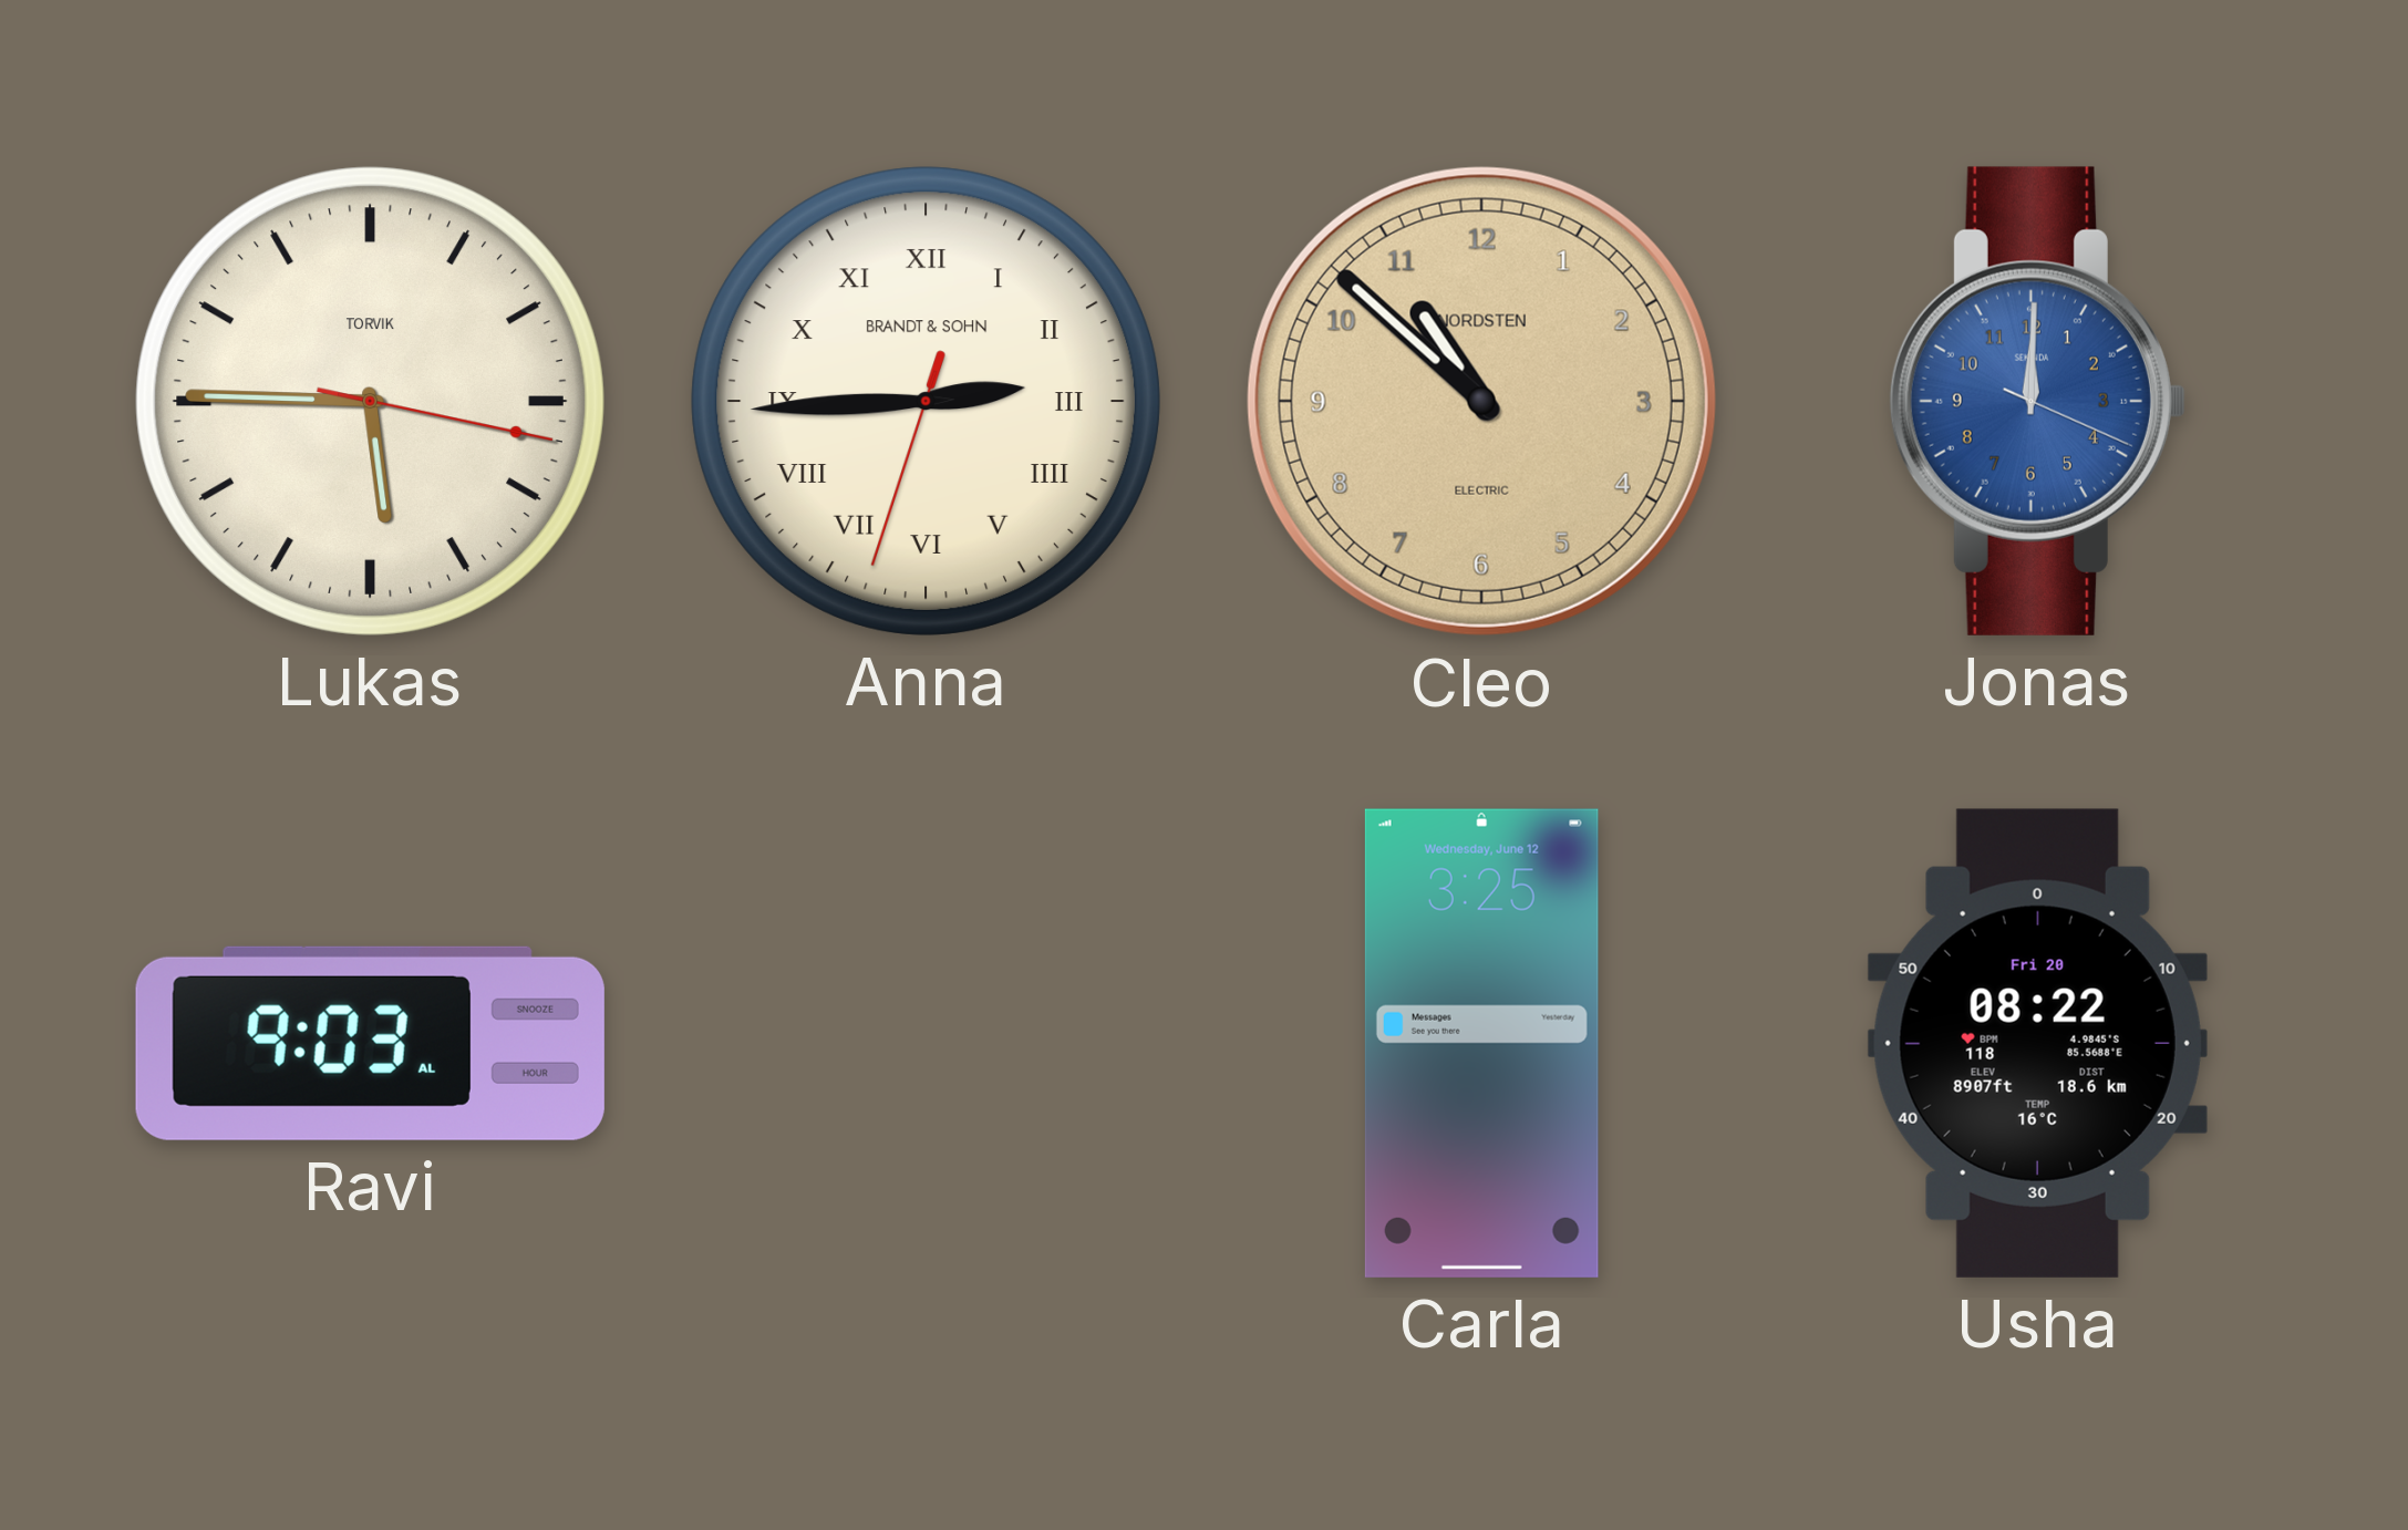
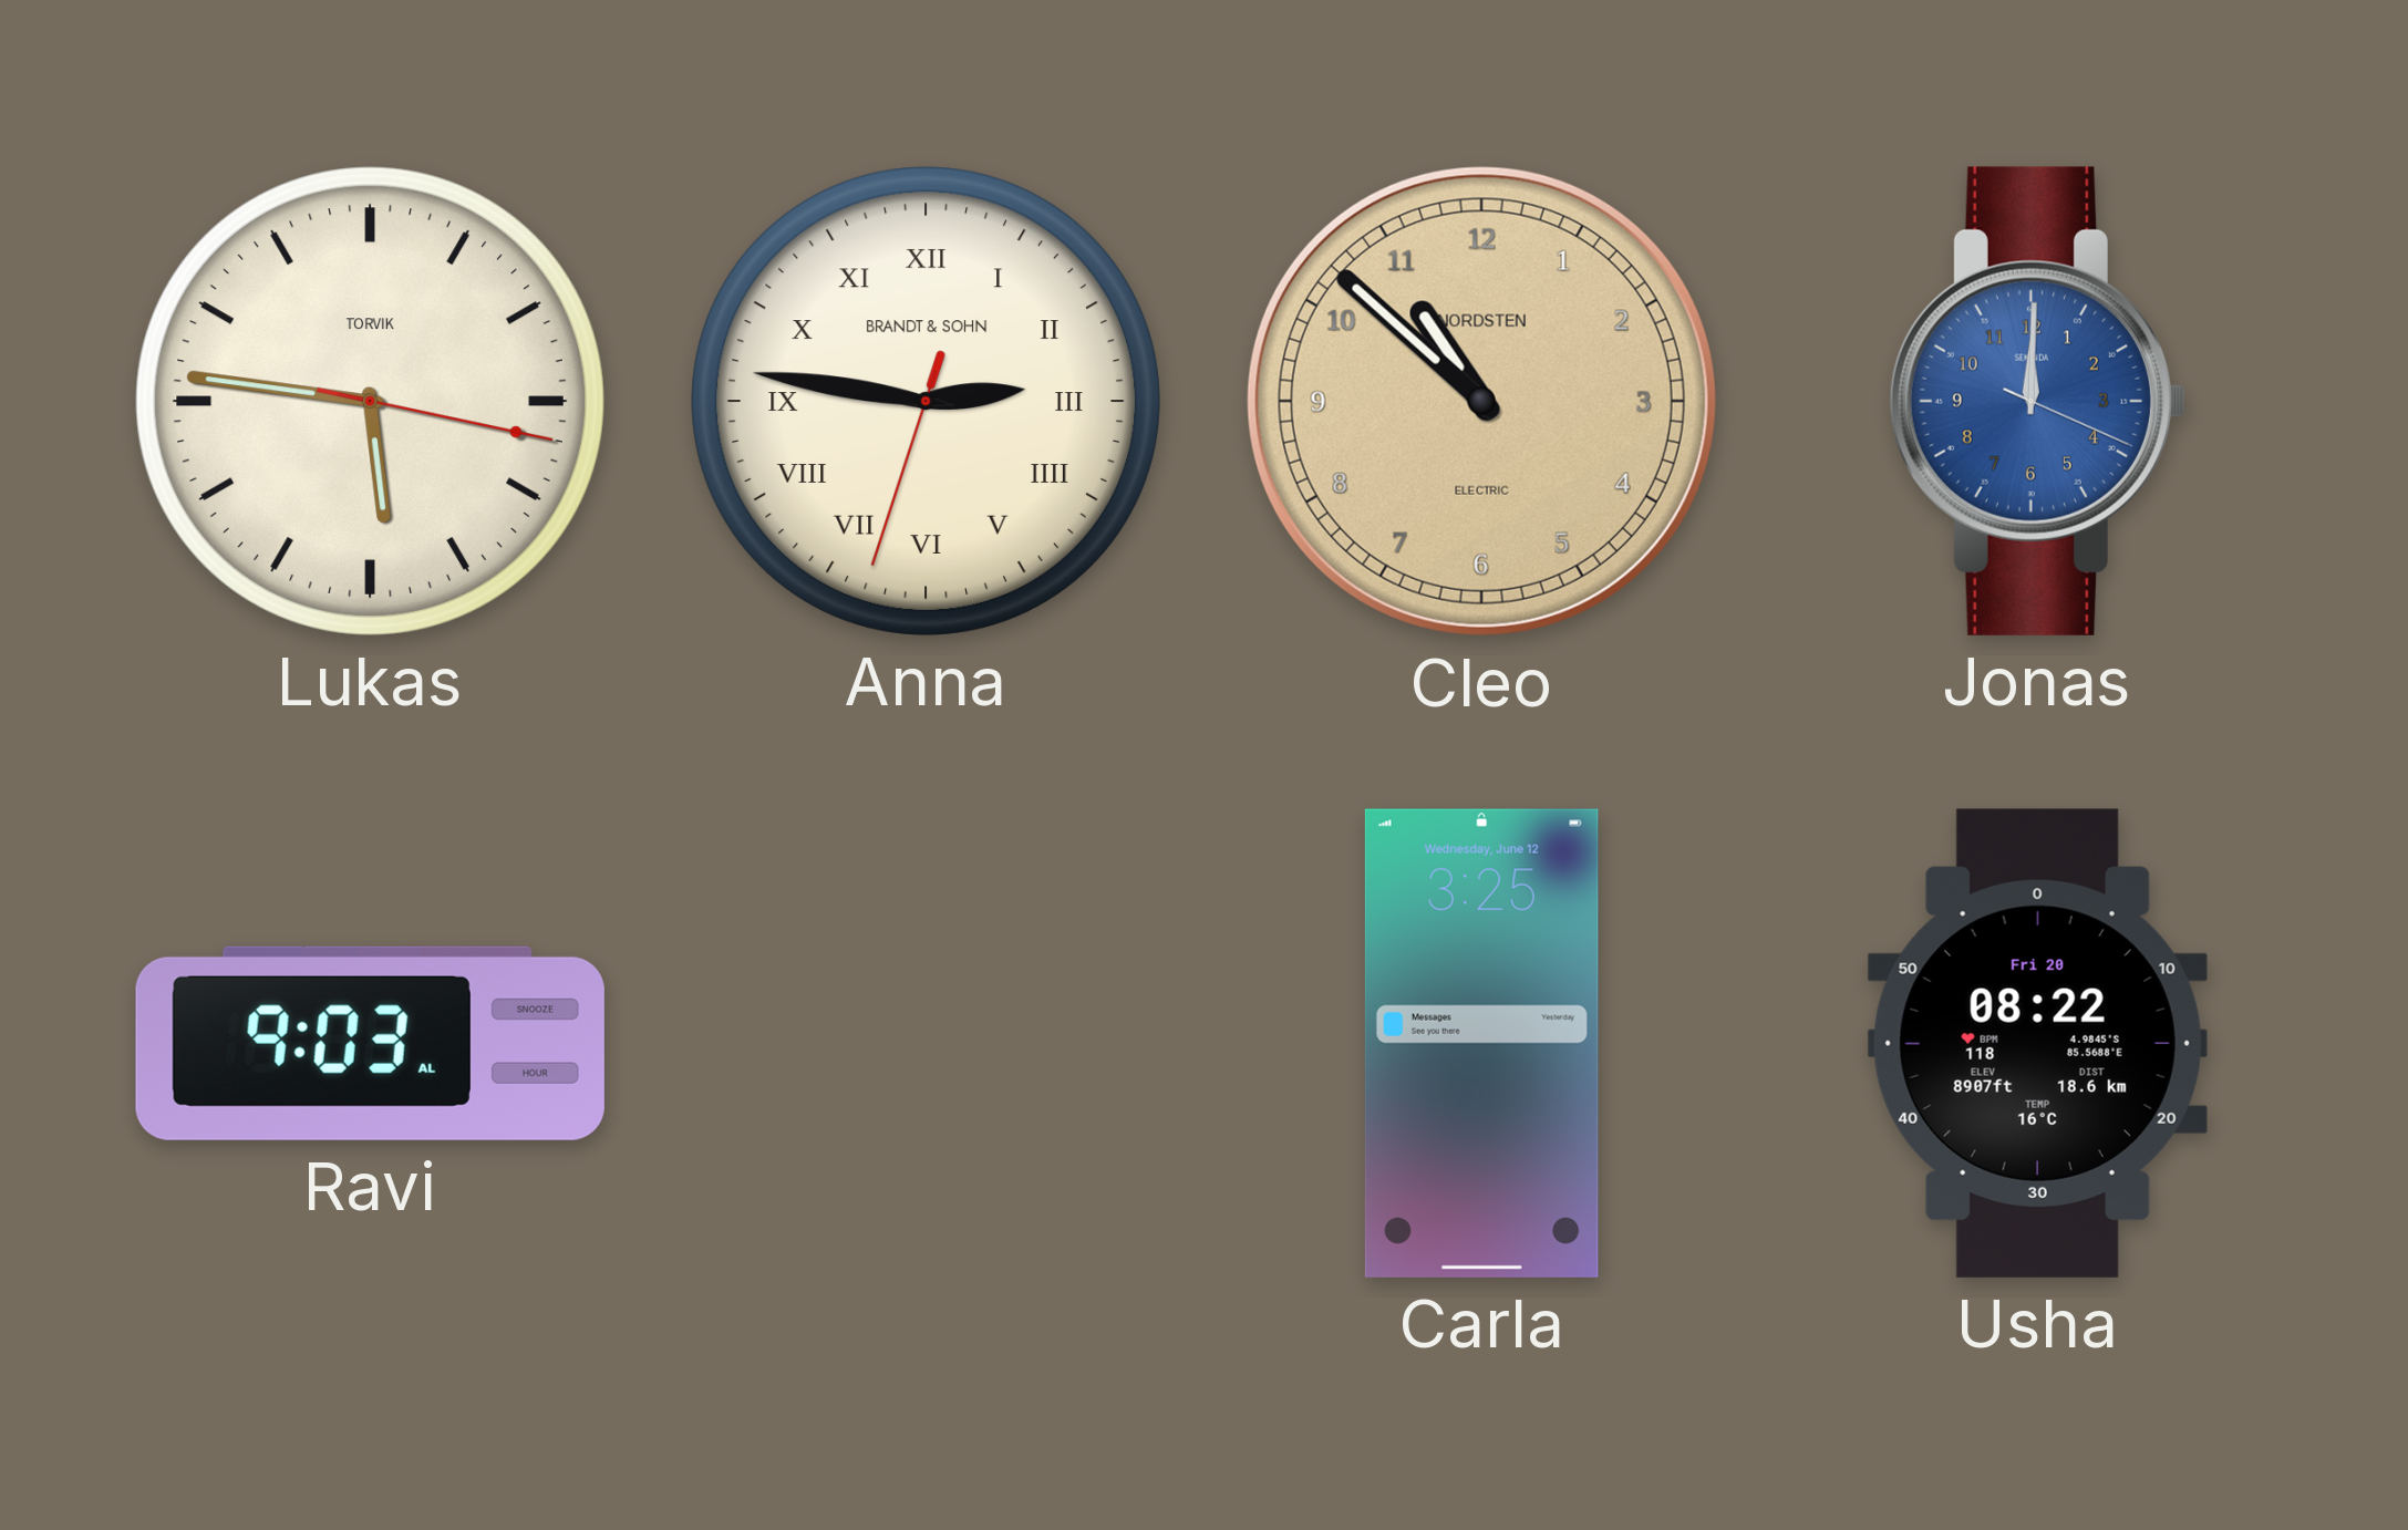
Lukas: 5:45 -> 5:46
Anna: 2:44 -> 2:46
